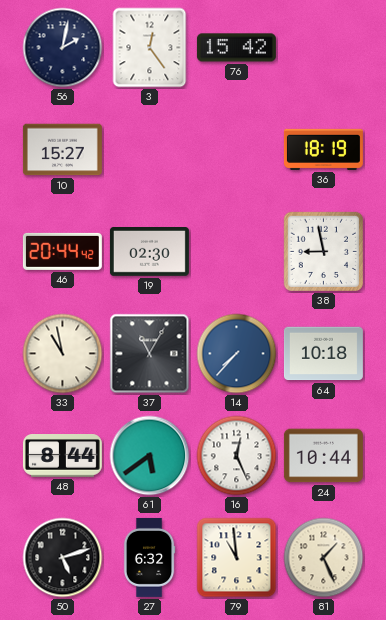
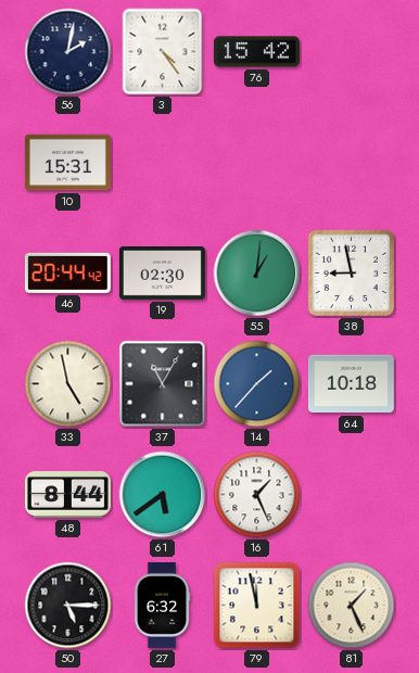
3: 12:24 -> 4:24
10: 15:27 -> 15:31
36: 18:19 -> none
55: none -> 1:01
33: 10:58 -> 4:58
14: 7:37 -> 1:37
16: 12:26 -> 1:26
24: 10:44 -> none
50: 5:12 -> 5:15
79: 10:59 -> 11:58
